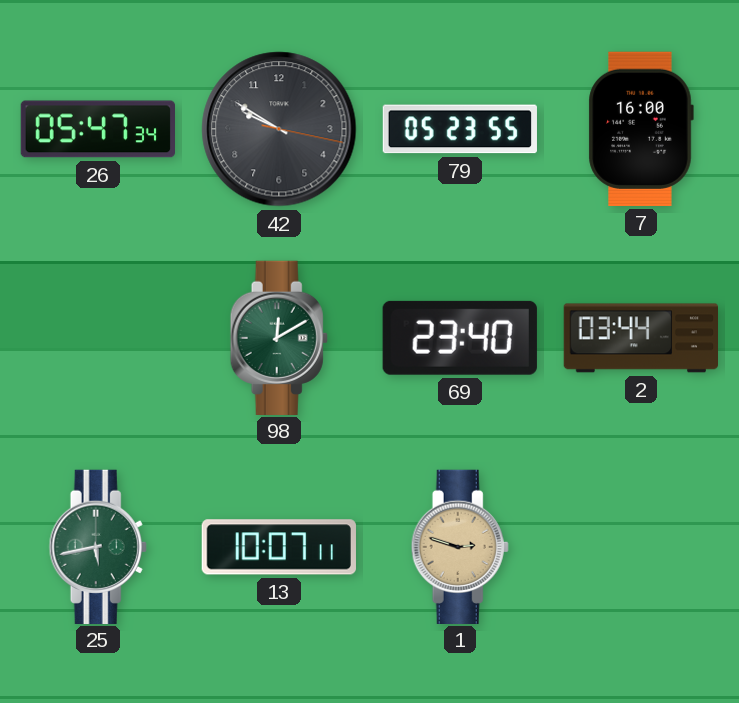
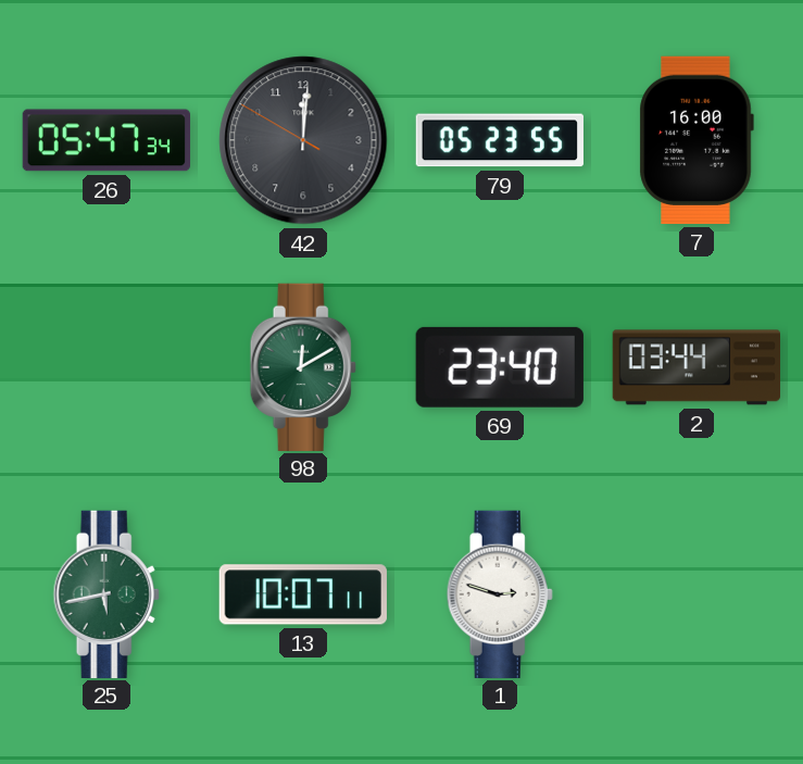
42: 9:50 -> 12:00
1 dial: champagne -> white
